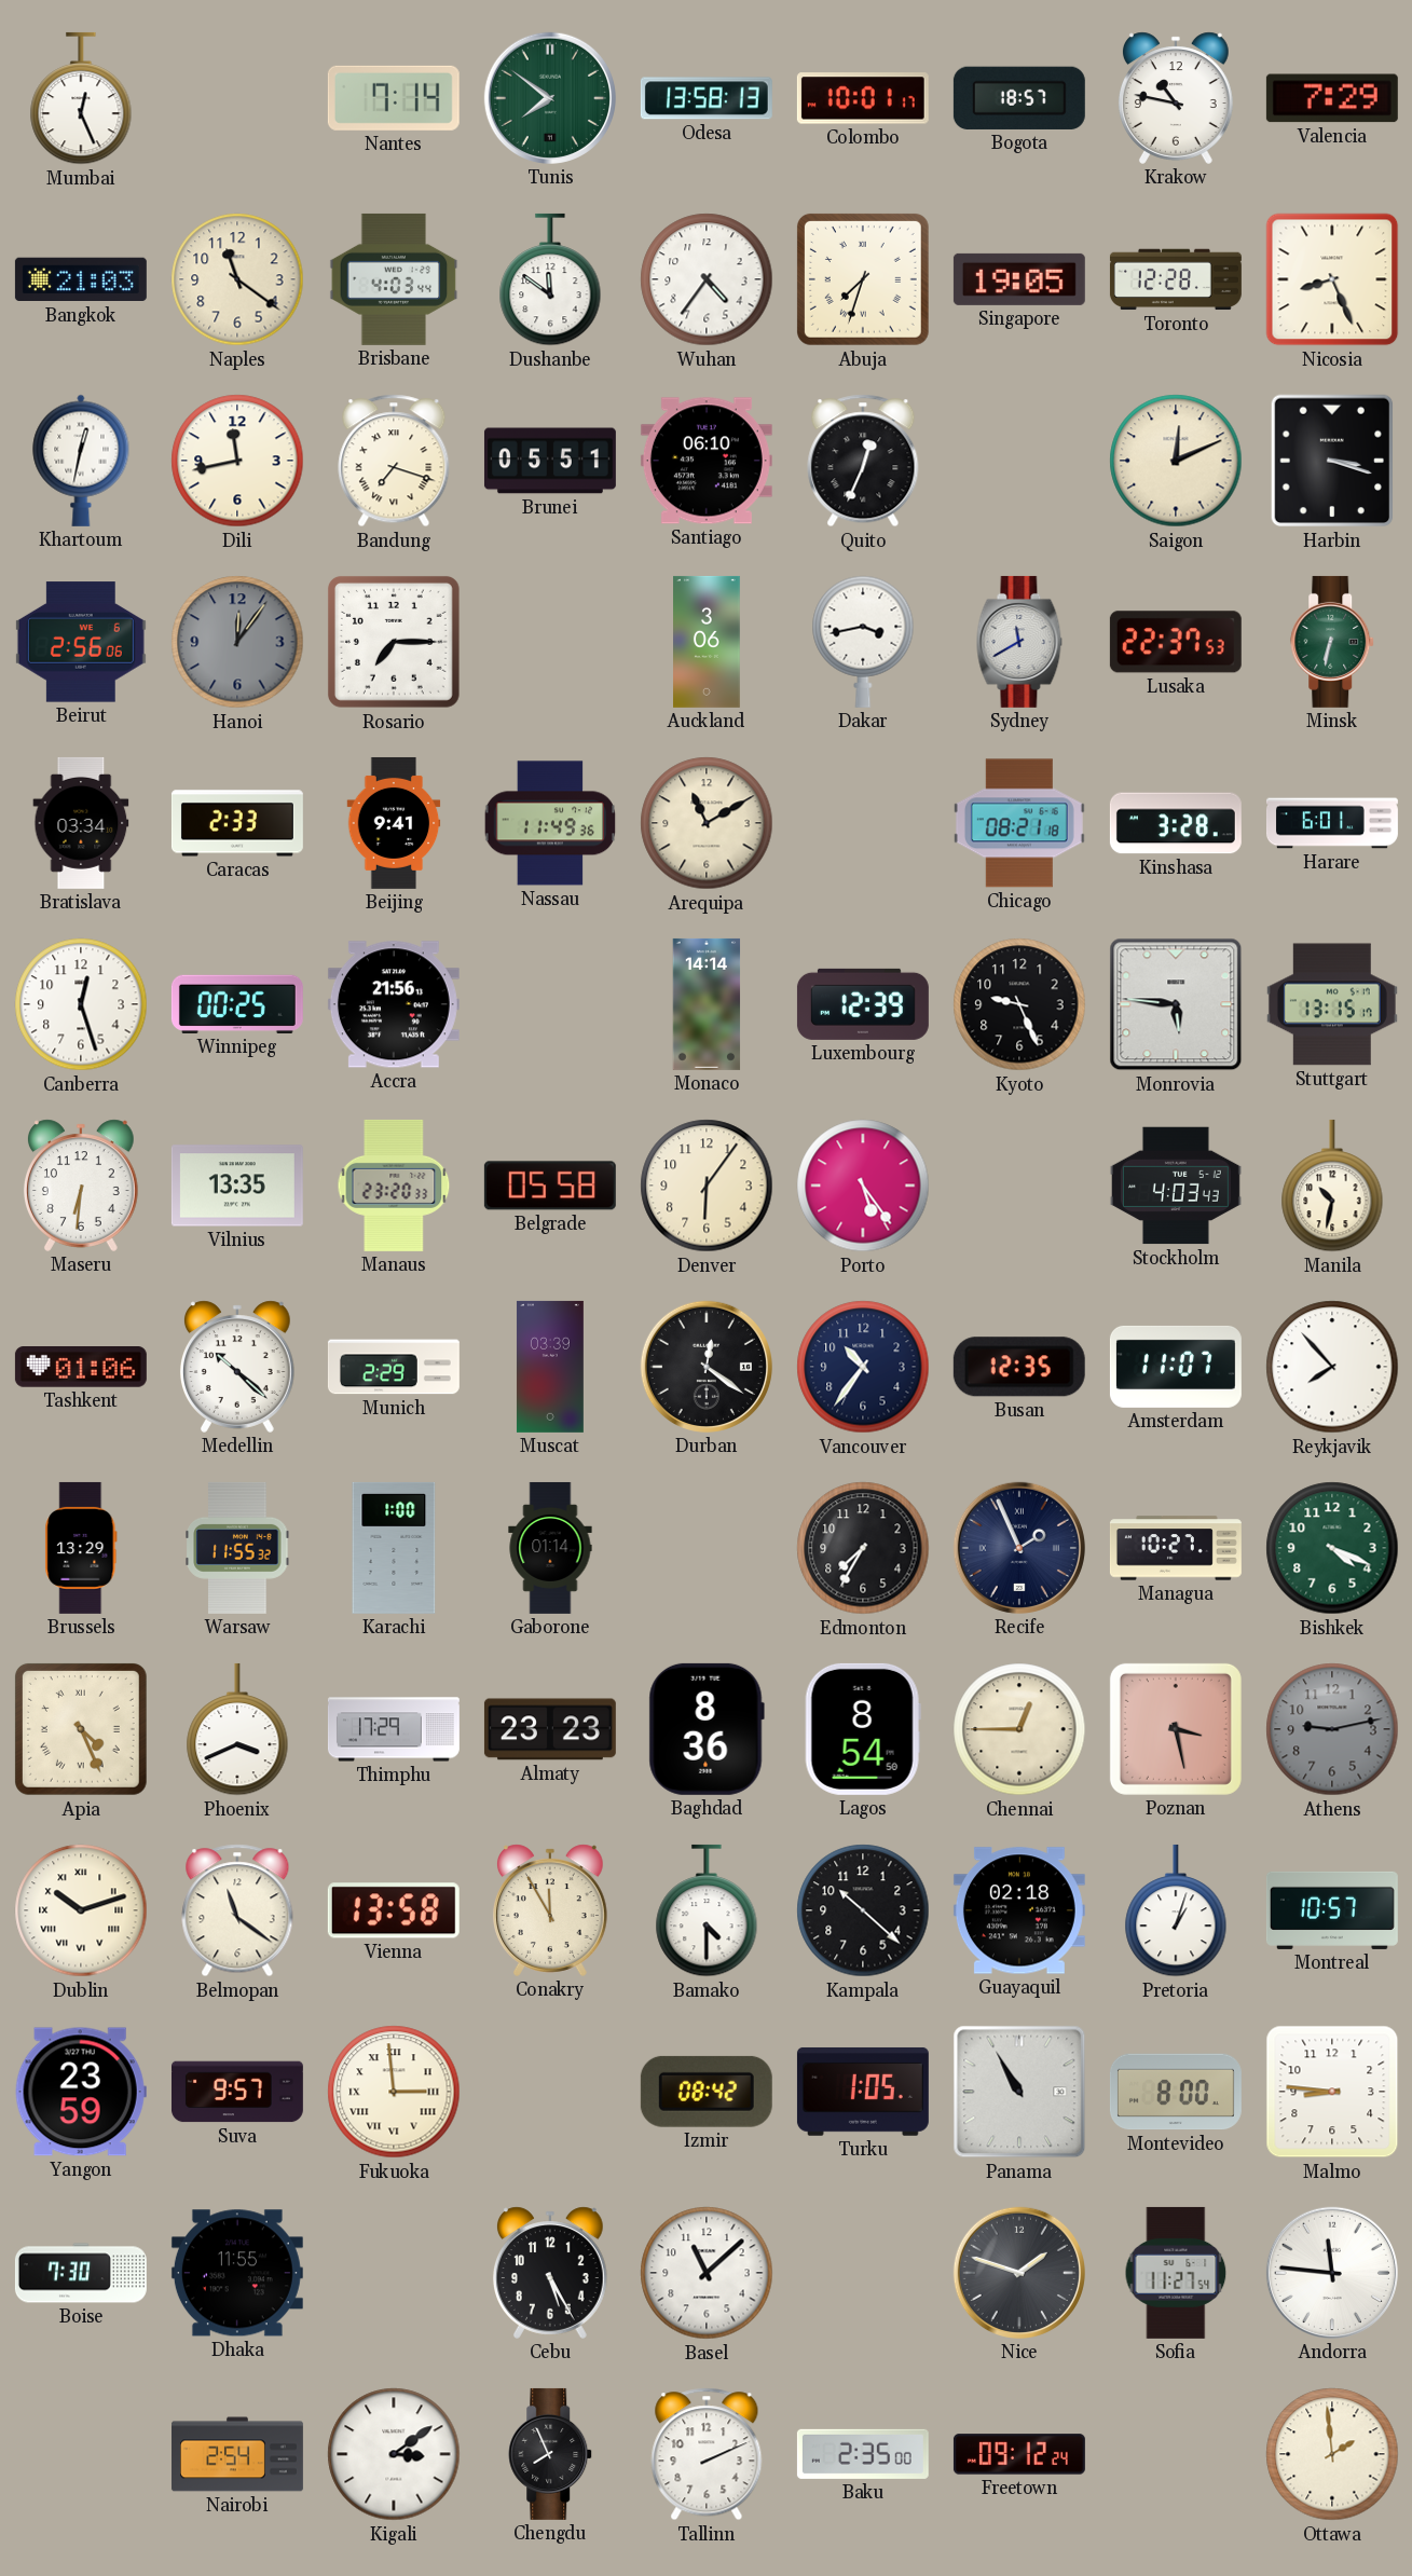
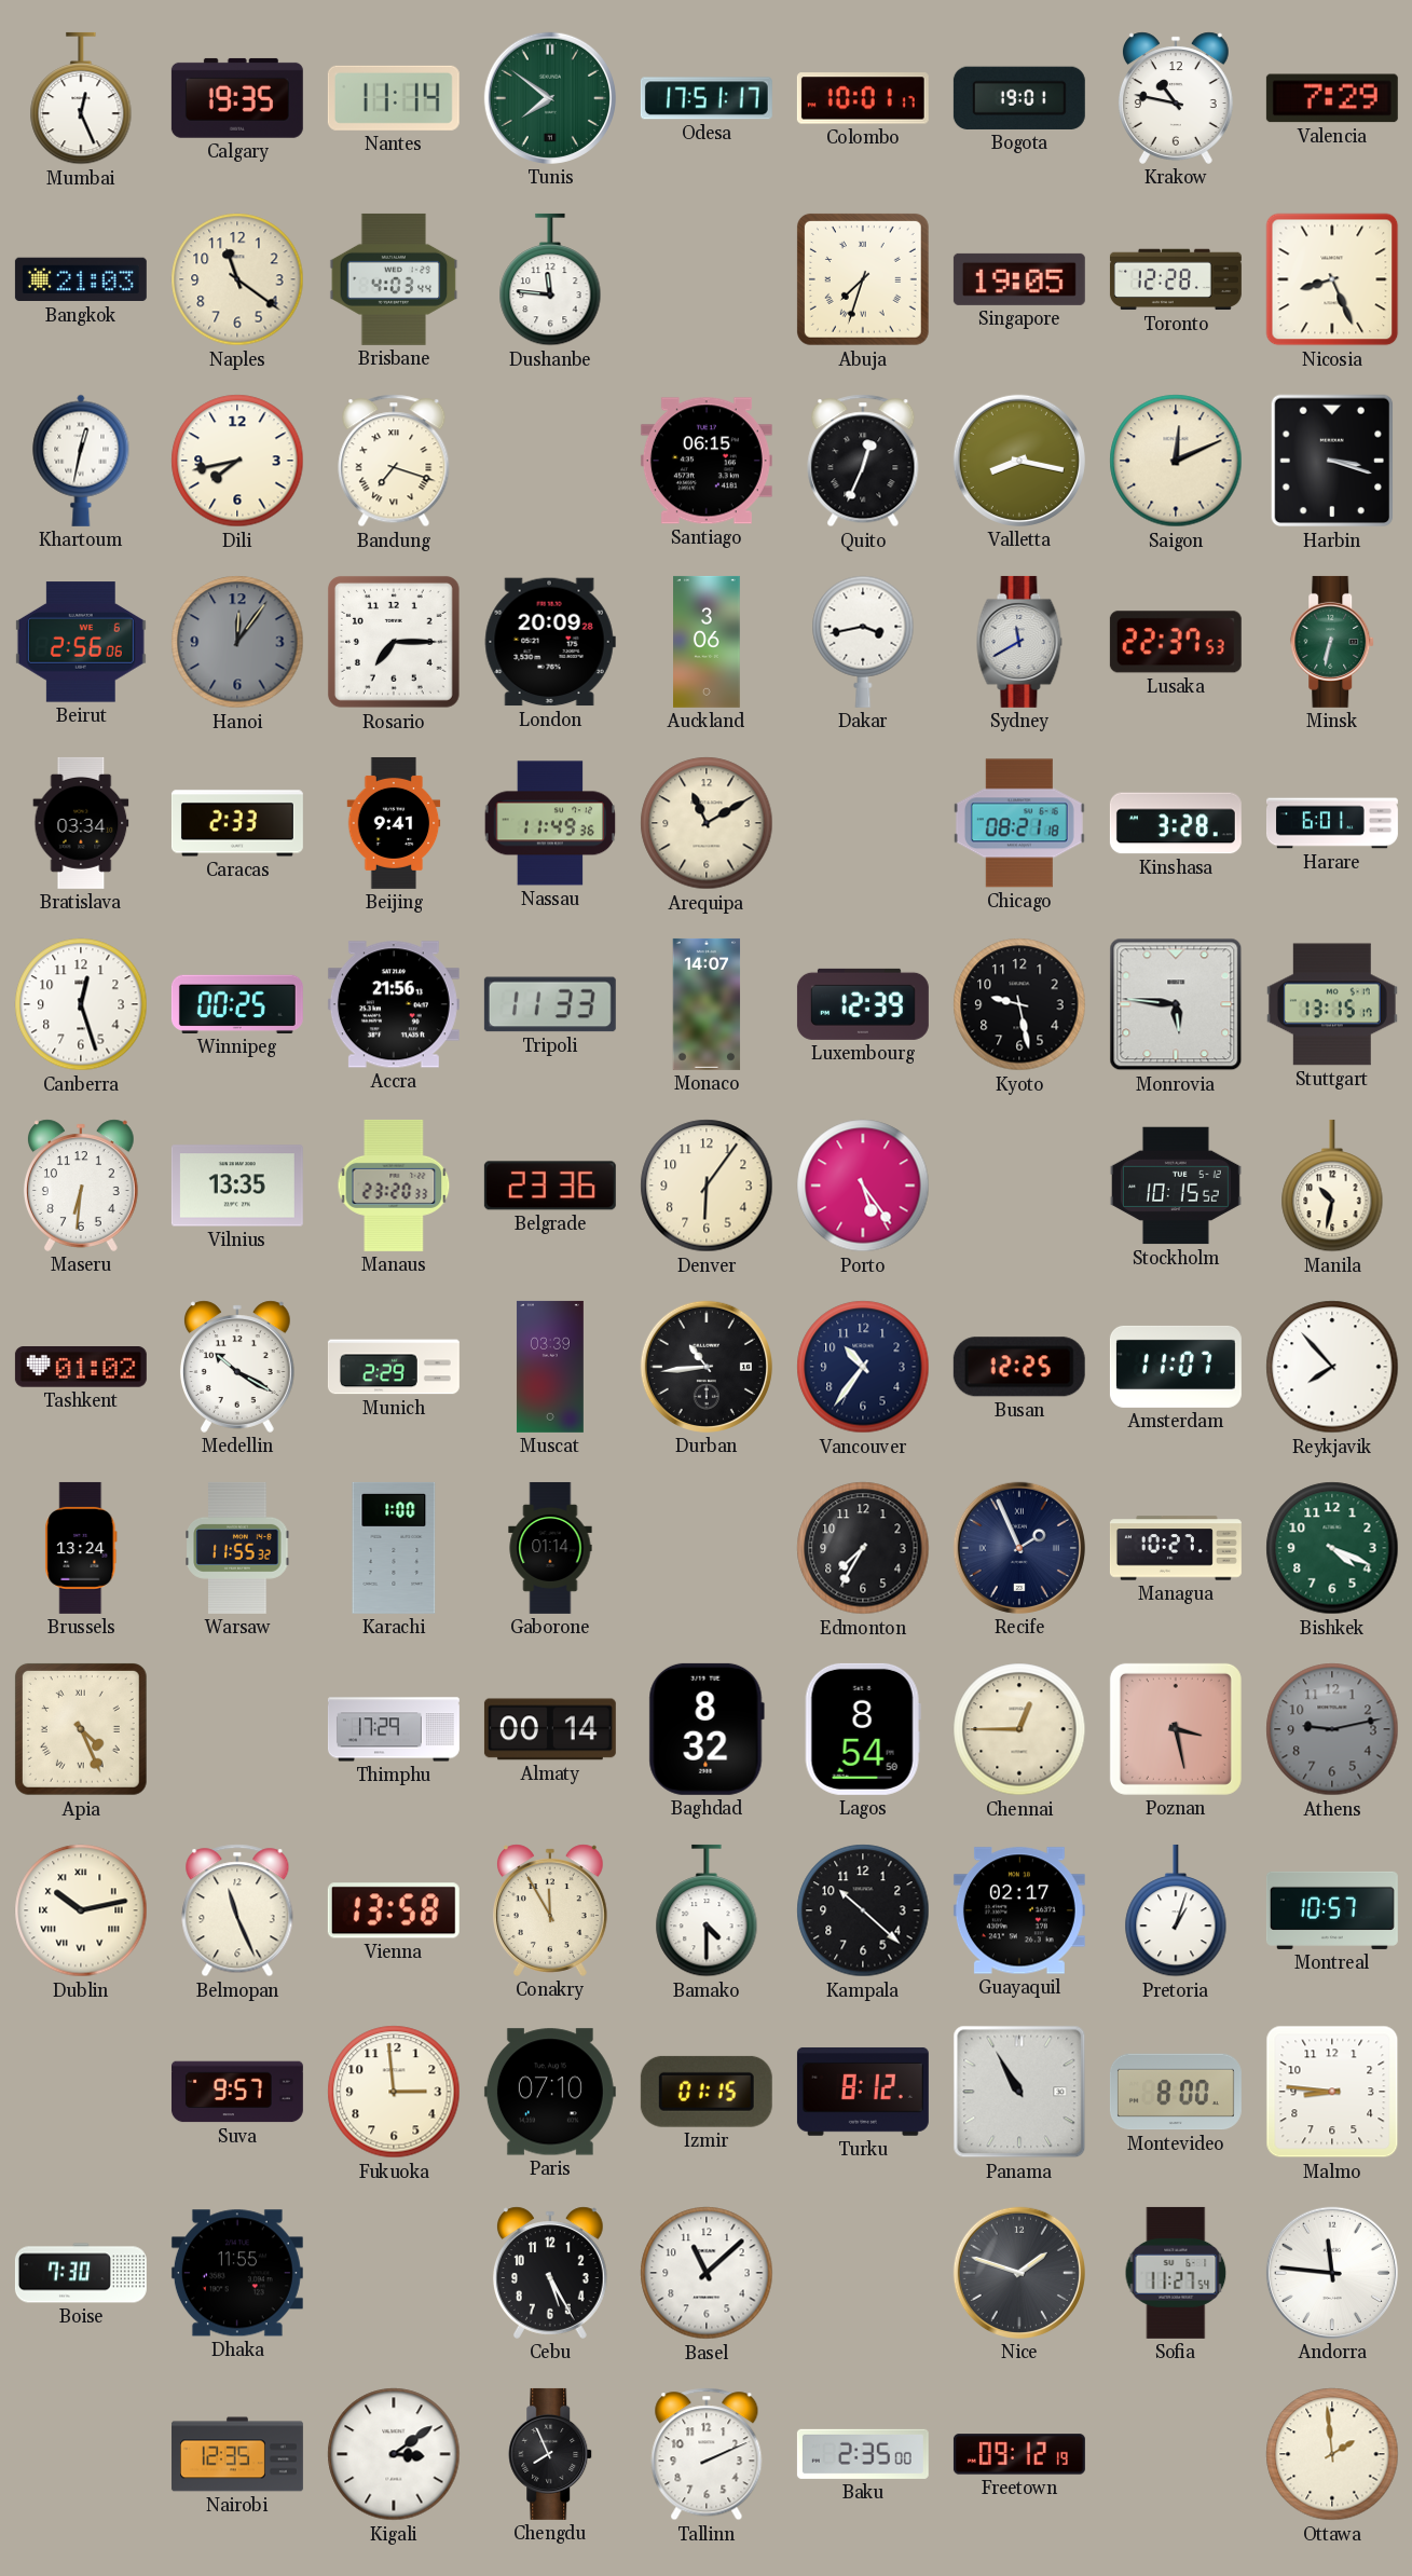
Calgary: none -> 19:35
Nantes: 7:14 -> 11:14
Odesa: 13:58 -> 17:51
Bogota: 18:57 -> 19:01
Dushanbe: 11:51 -> 11:46
Wuhan: 4:36 -> none
Dili: 11:43 -> 7:43
Brunei: 05:51 -> none
Santiago: 06:10 -> 06:15
Valletta: none -> 8:17
London: none -> 20:09
Tripoli: none -> 11:33
Monaco: 14:14 -> 14:07
Kyoto: 9:26 -> 9:28
Belgrade: 05:58 -> 23:36
Stockholm: 4:03 -> 10:15
Tashkent: 01:06 -> 01:02
Medellin: 10:22 -> 10:20
Durban: 12:21 -> 10:44
Busan: 12:35 -> 12:25
Brussels: 13:29 -> 13:24
Phoenix: 3:41 -> none
Almaty: 23:23 -> 00:14
Baghdad: 8:36 -> 8:32
Dublin: 10:12 -> 10:13
Belmopan: 11:21 -> 11:26
Guayaquil: 02:18 -> 02:17
Yangon: 23:59 -> none
Fukuoka numerals: Roman -> Arabic
Paris: none -> 07:10
Izmir: 08:42 -> 01:15
Turku: 1:05 -> 8:12
Nairobi: 2:54 -> 12:35
Freetown: 09:12:24 -> 09:12:19
